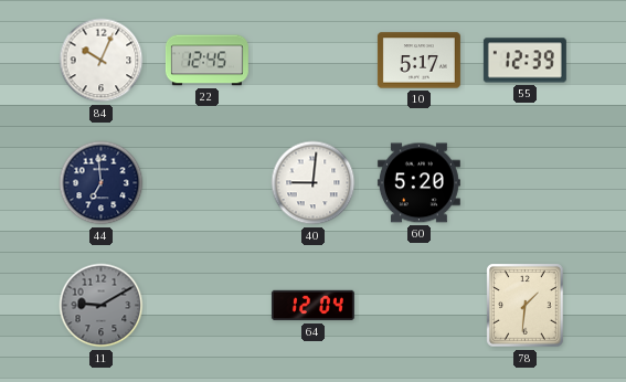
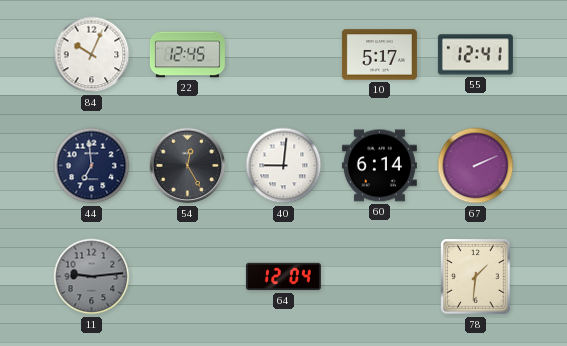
55: 12:39 -> 12:41
54: none -> 12:25
60: 5:20 -> 6:14
67: none -> 2:11
11: 9:10 -> 9:14
